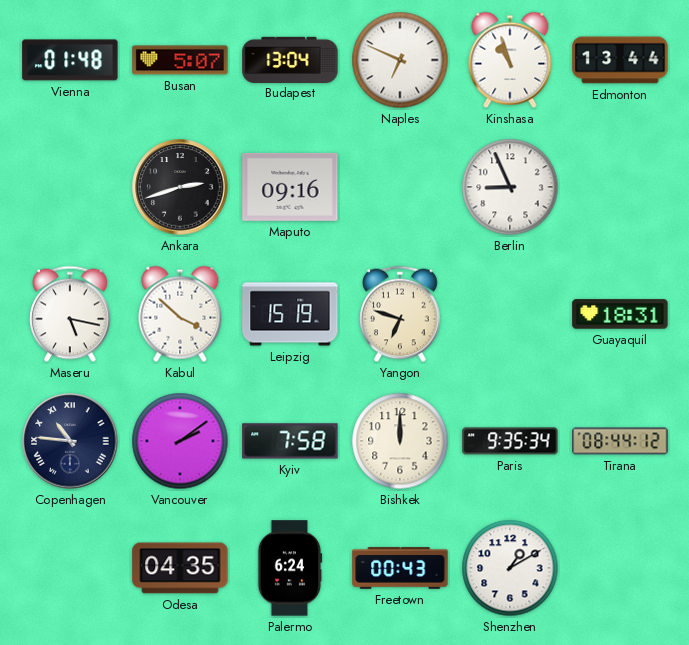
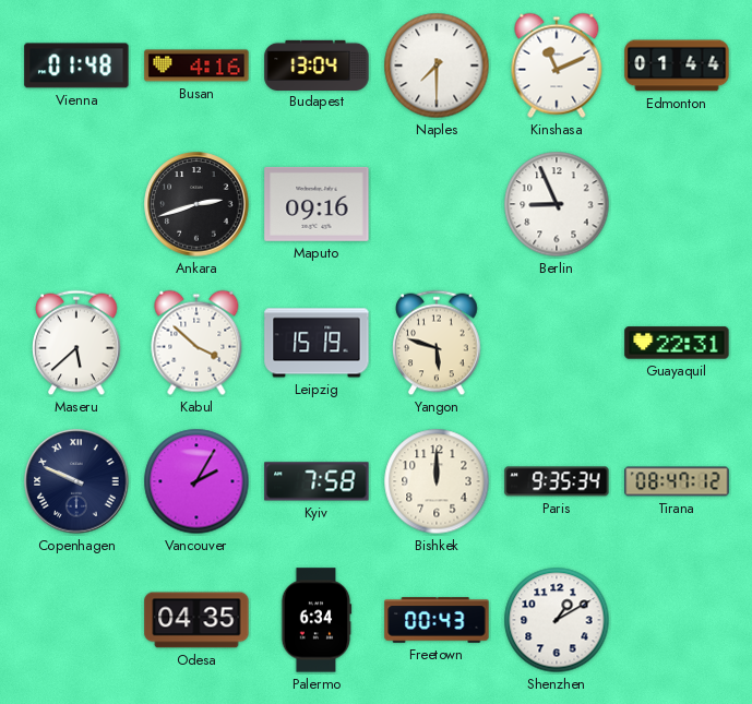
Busan: 5:07 -> 4:16
Naples: 6:49 -> 7:30
Kinshasa: 10:57 -> 11:11
Edmonton: 13:44 -> 01:44
Maseru: 5:17 -> 5:38
Yangon: 6:48 -> 5:48
Guayaquil: 18:31 -> 22:31
Copenhagen: 10:46 -> 9:49
Vancouver: 2:09 -> 2:05
Tirana: 08:44 -> 08:47
Palermo: 6:24 -> 6:34
